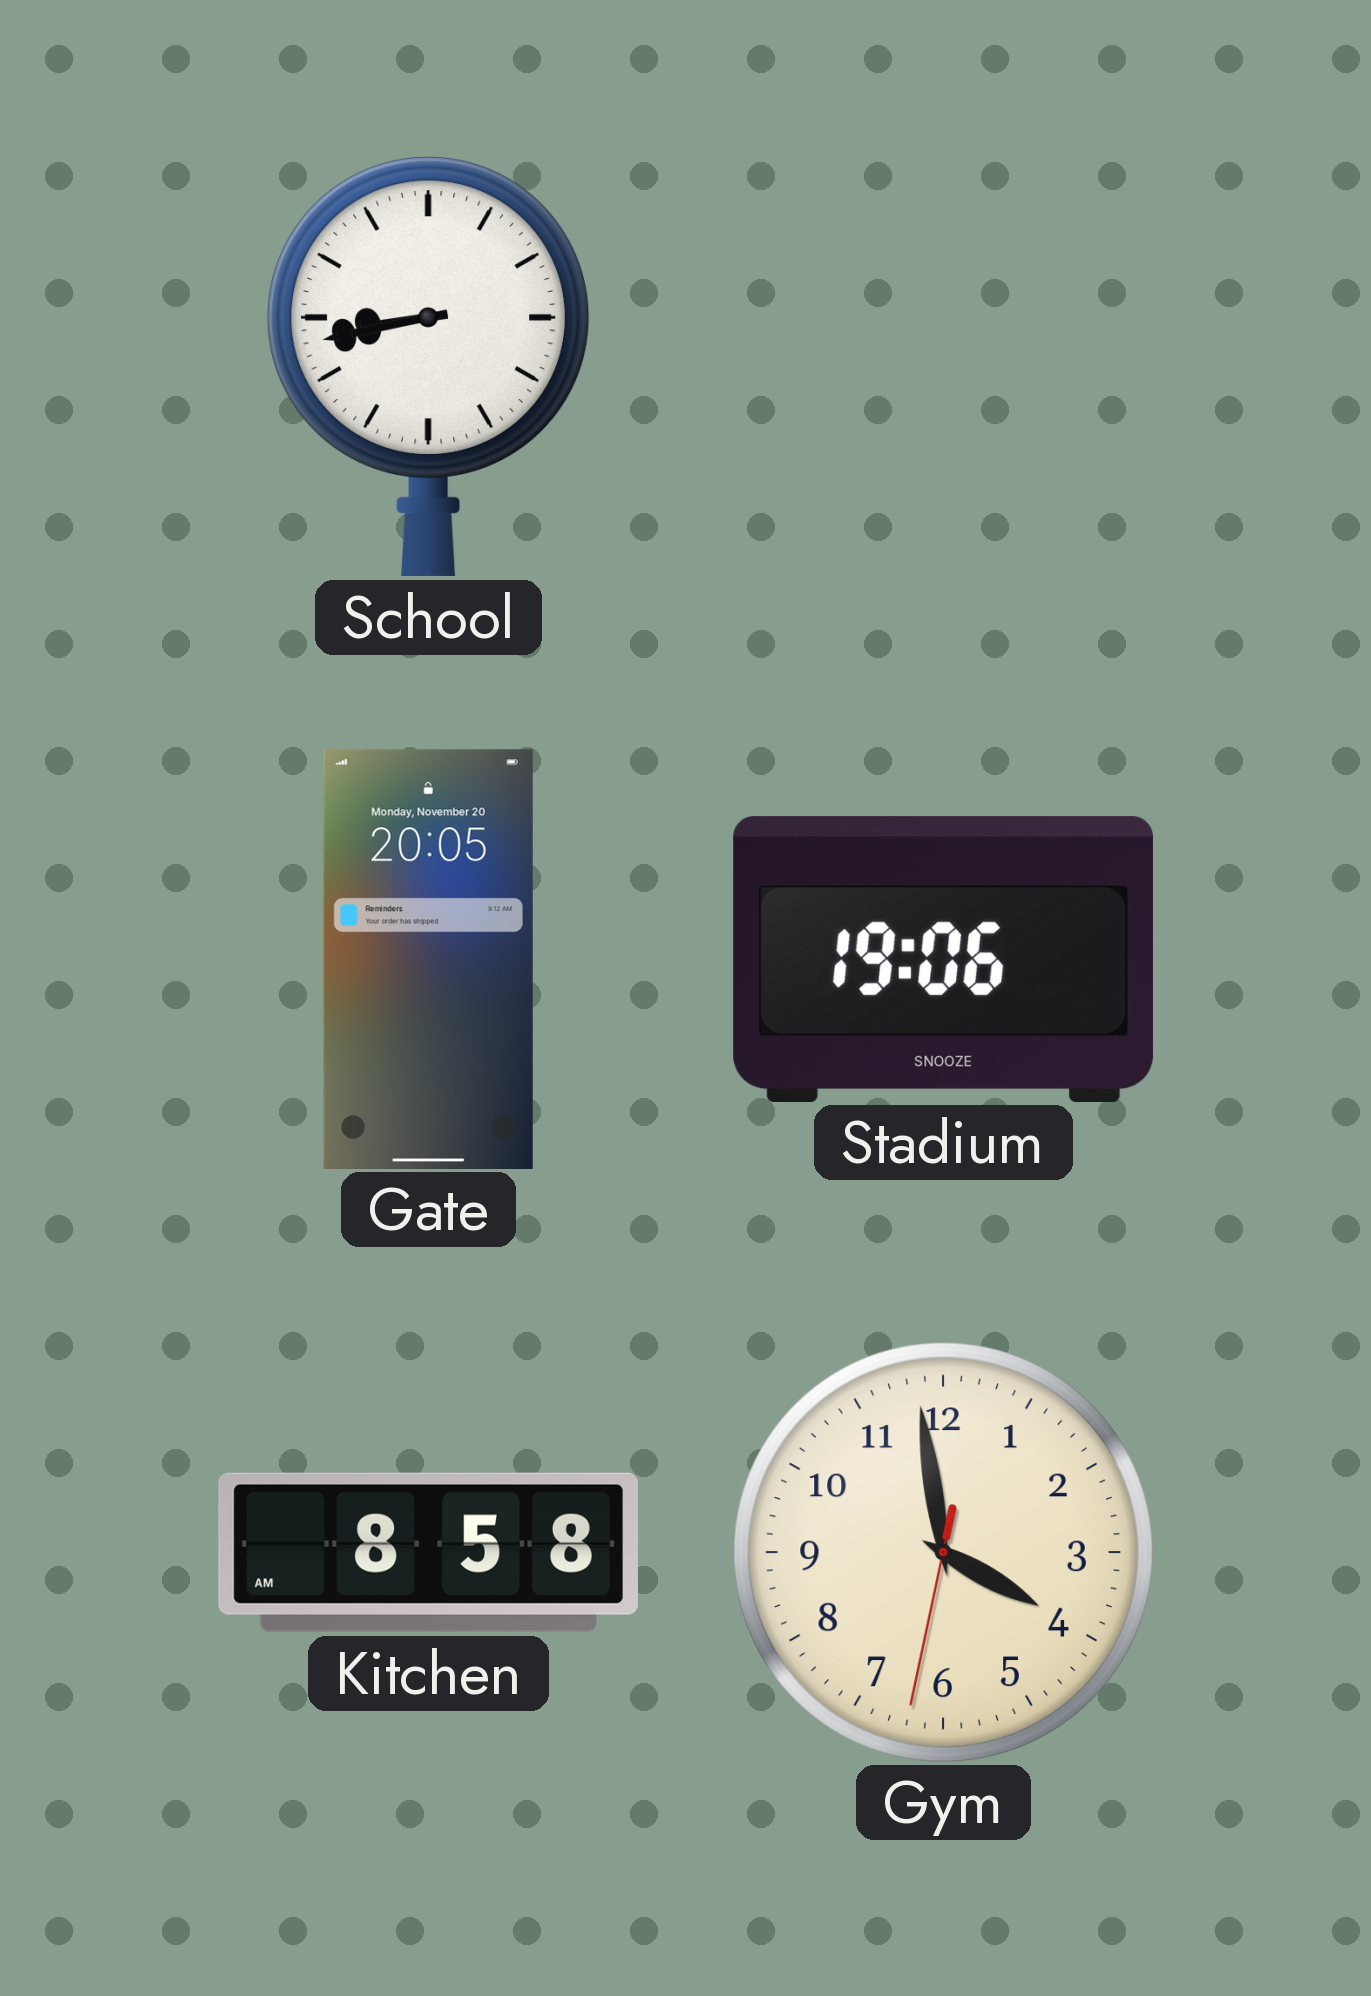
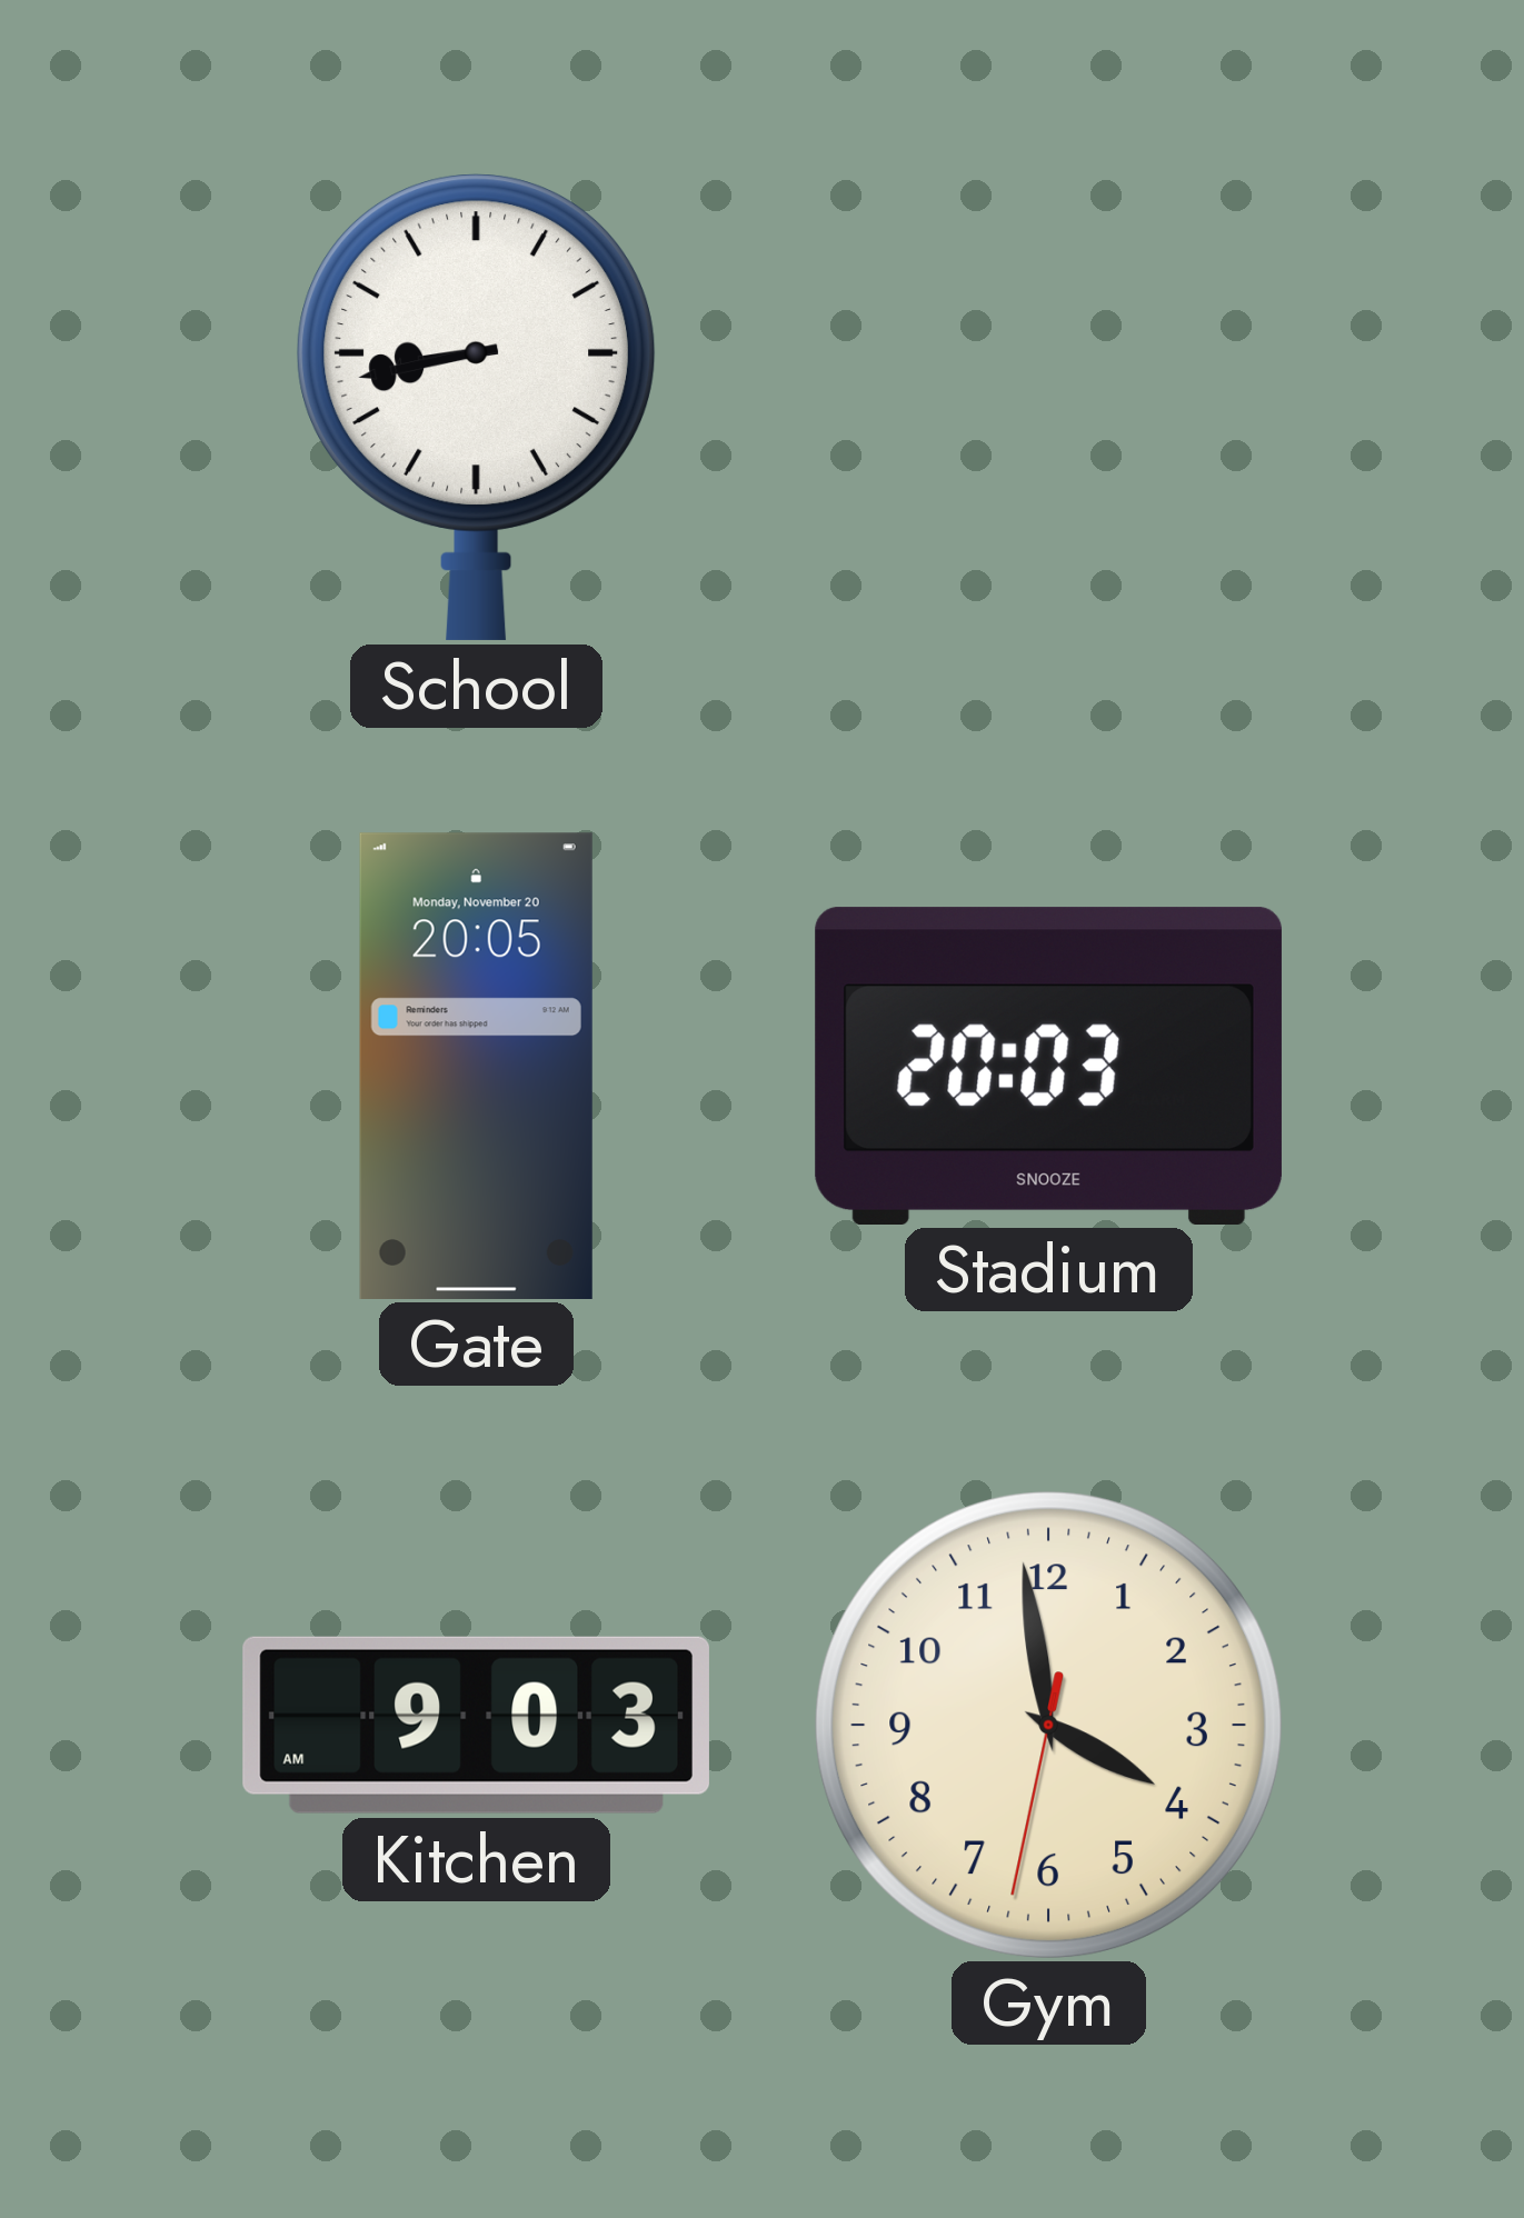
Stadium: 19:06 -> 20:03
Kitchen: 8:58 -> 9:03
